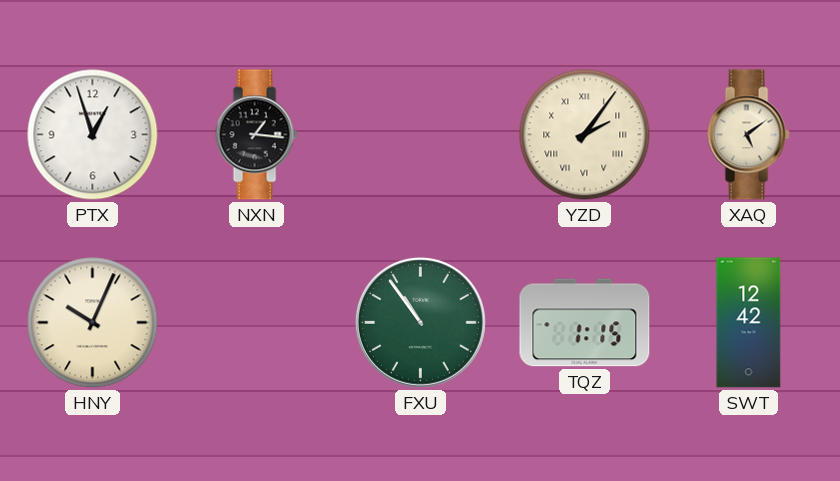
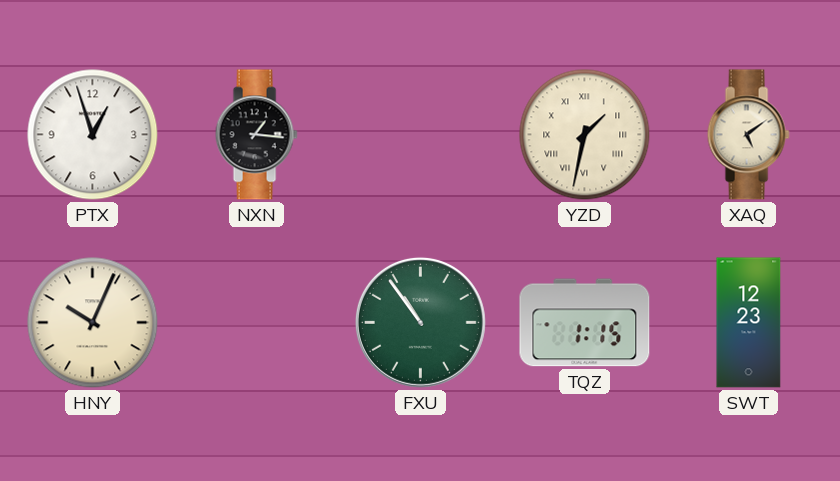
YZD: 2:06 -> 1:32
SWT: 12:42 -> 12:23
